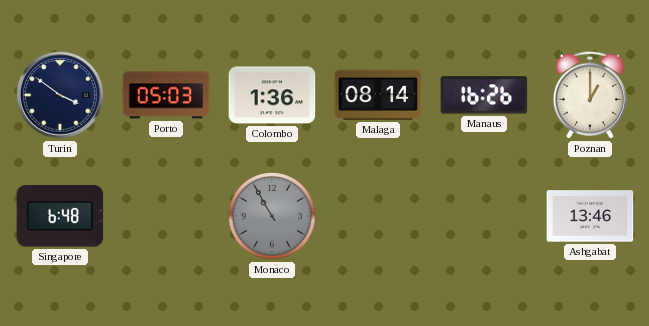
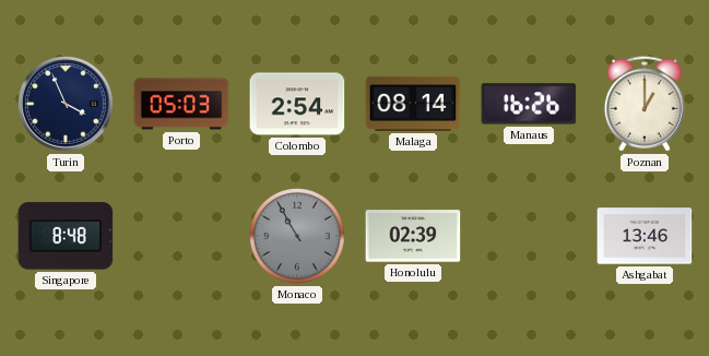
Turin: 3:51 -> 3:56
Colombo: 1:36 -> 2:54
Singapore: 6:48 -> 8:48
Honolulu: none -> 02:39
